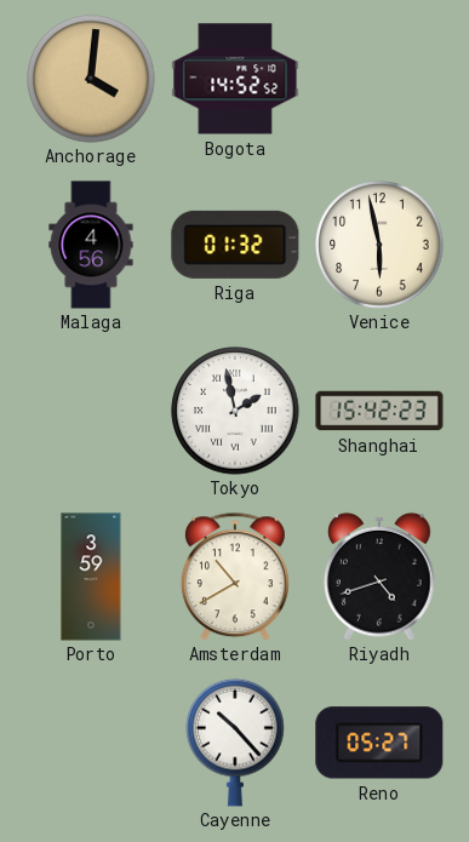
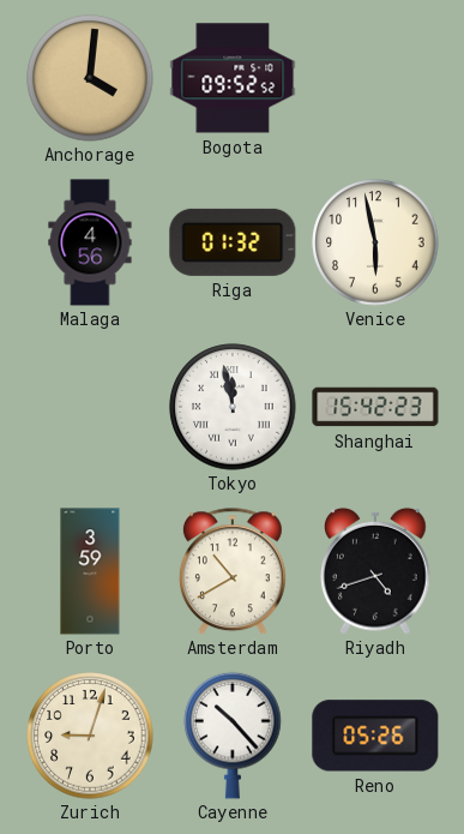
Bogota: 14:52 -> 09:52
Tokyo: 1:58 -> 11:58
Zurich: none -> 9:03
Reno: 05:27 -> 05:26
